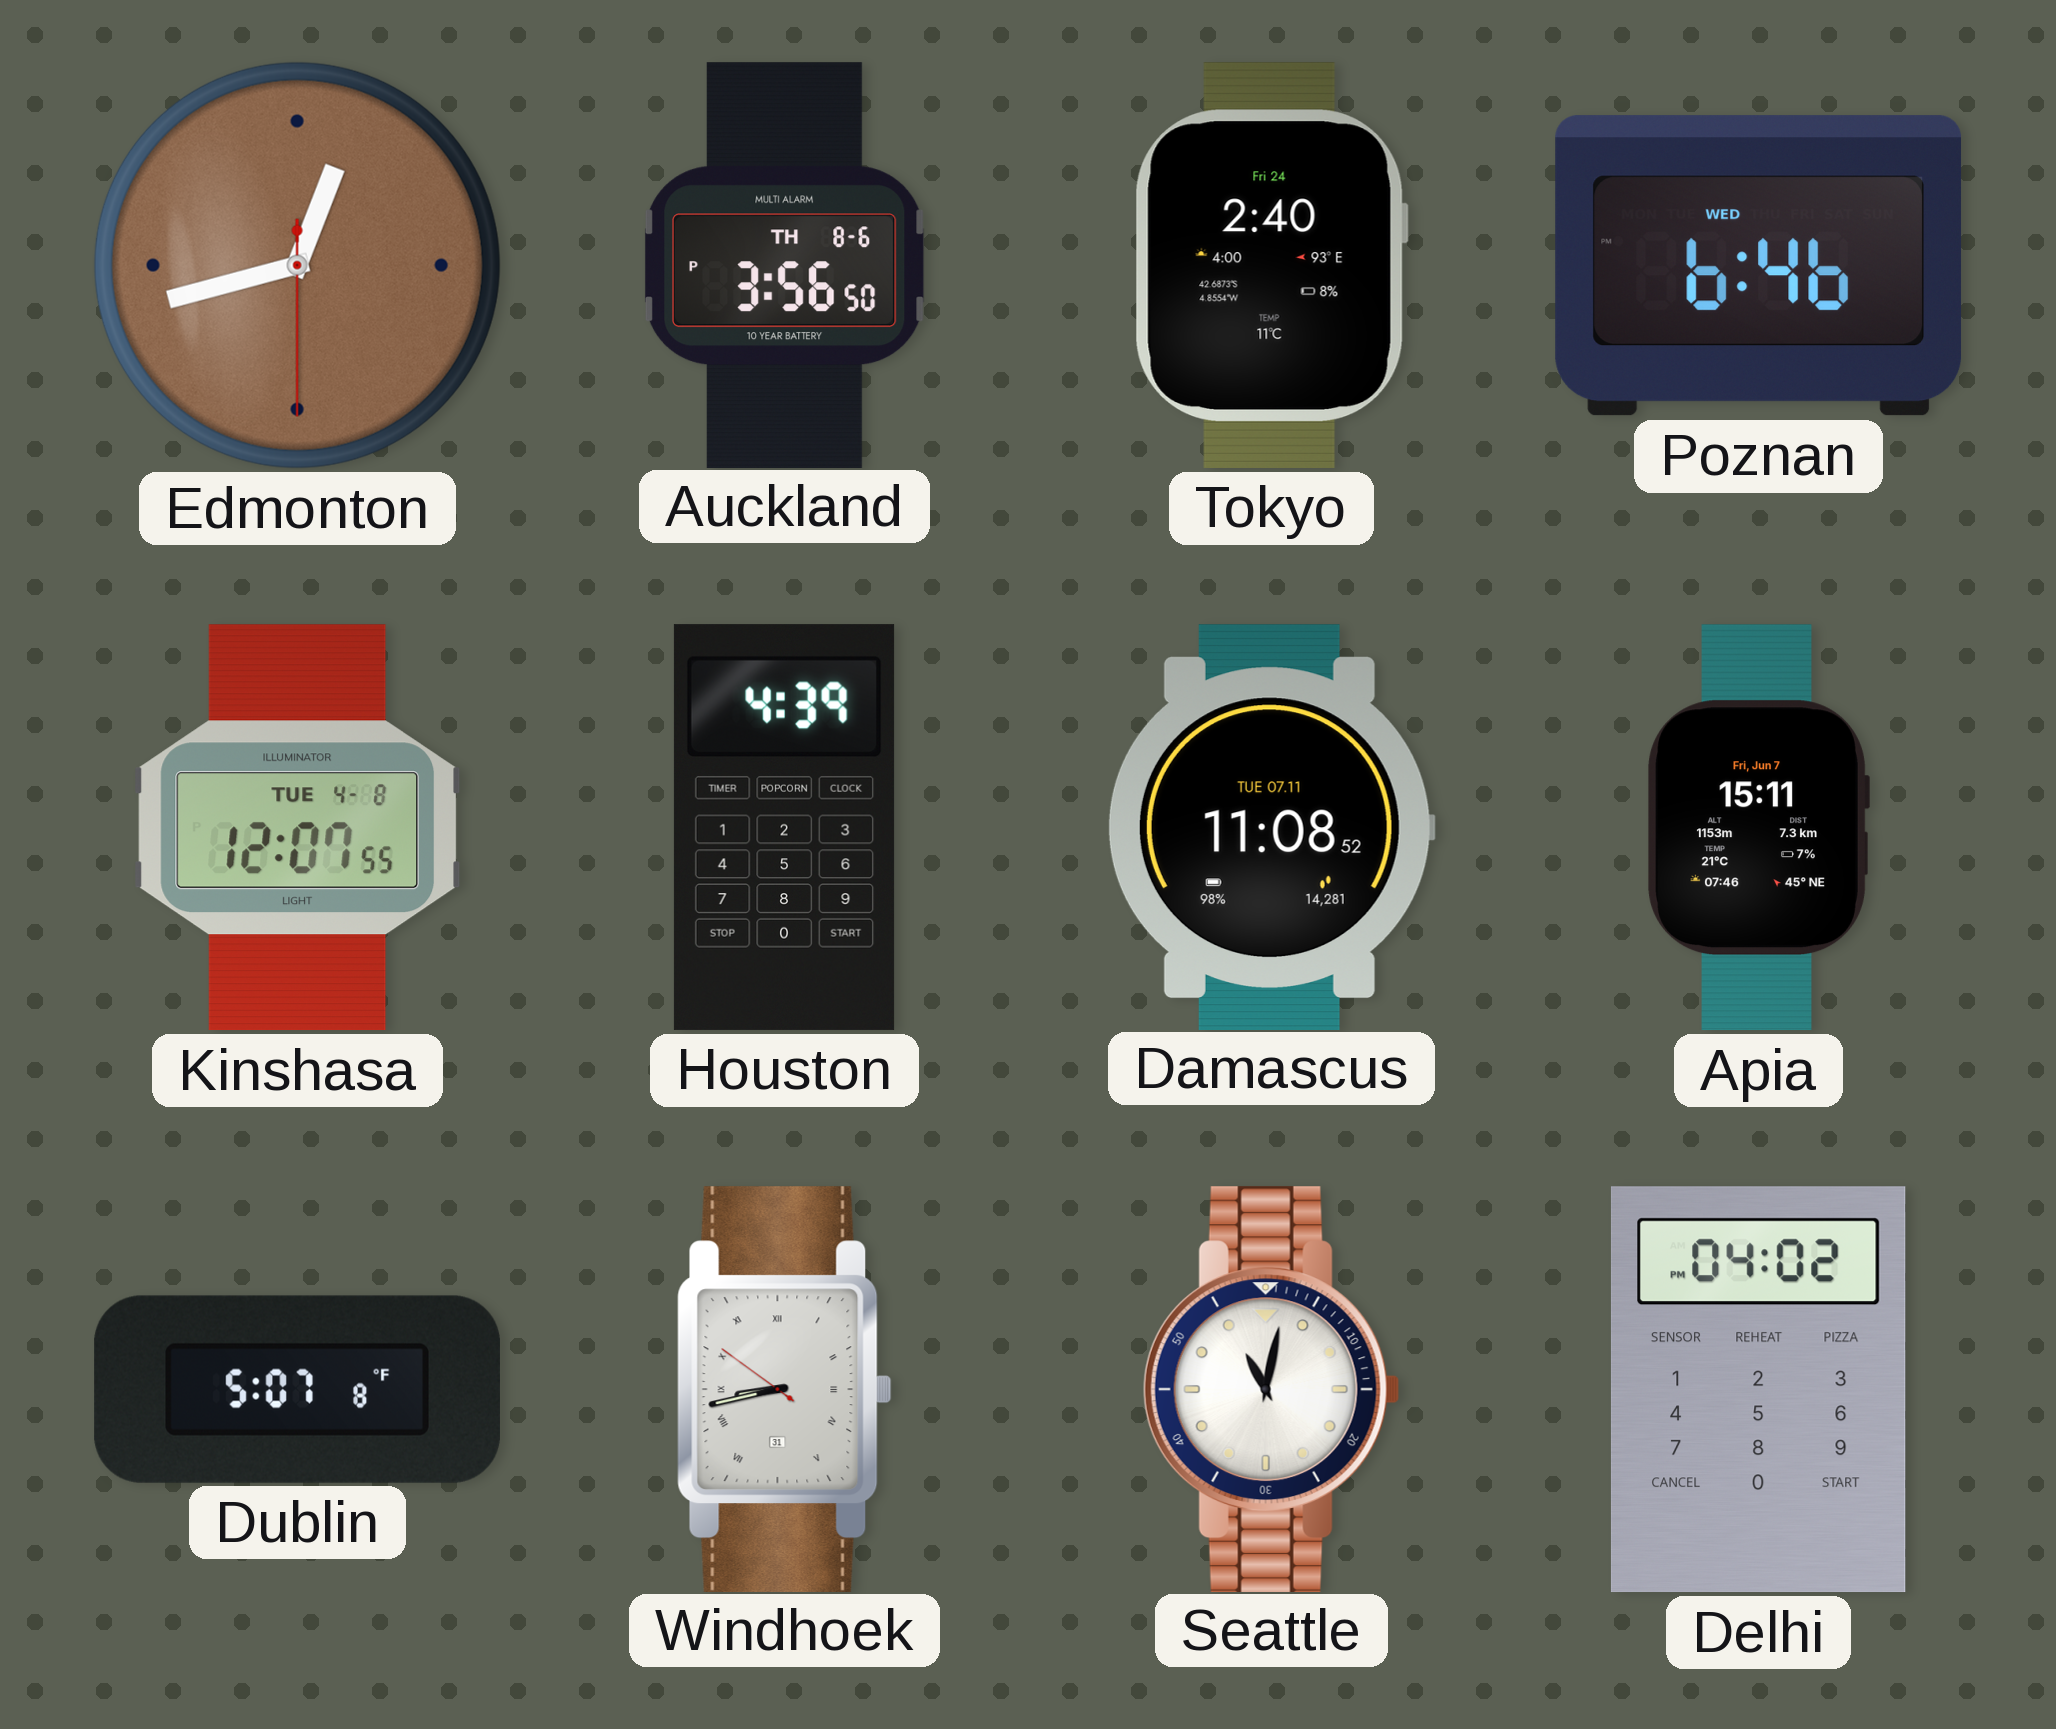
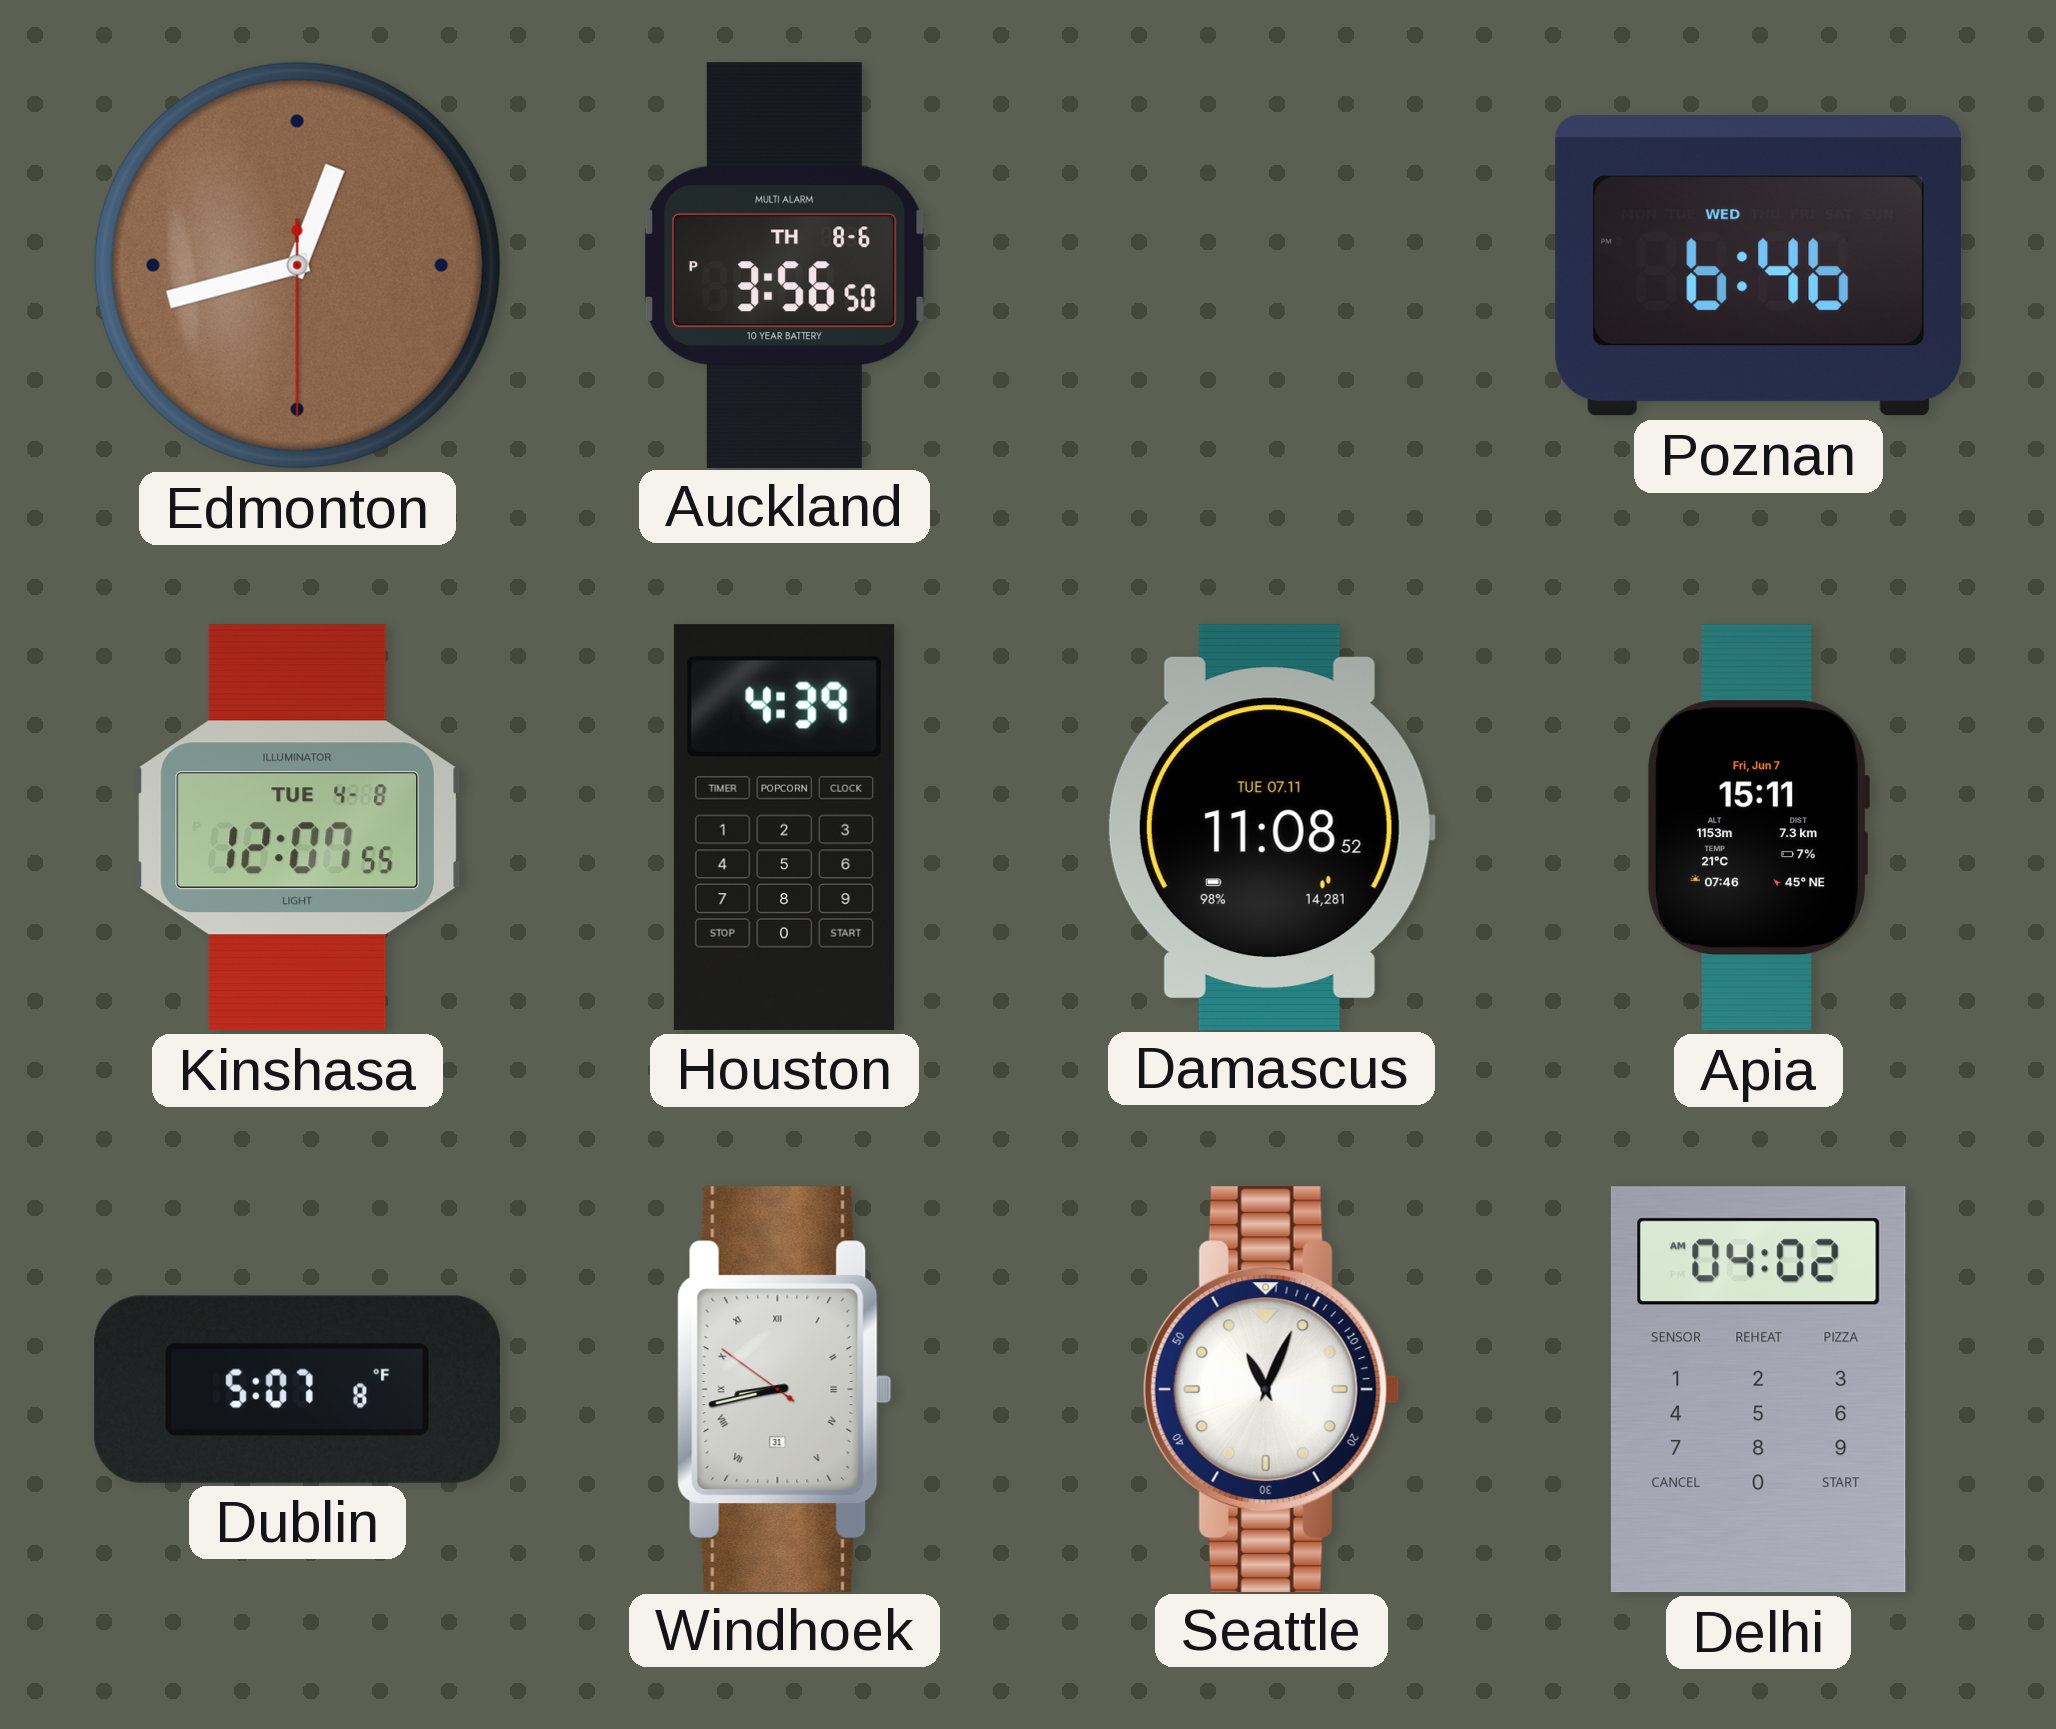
Tokyo: 2:40 -> none
Seattle: 11:02 -> 11:04
Delhi: 04:02 PM -> 04:02 AM
